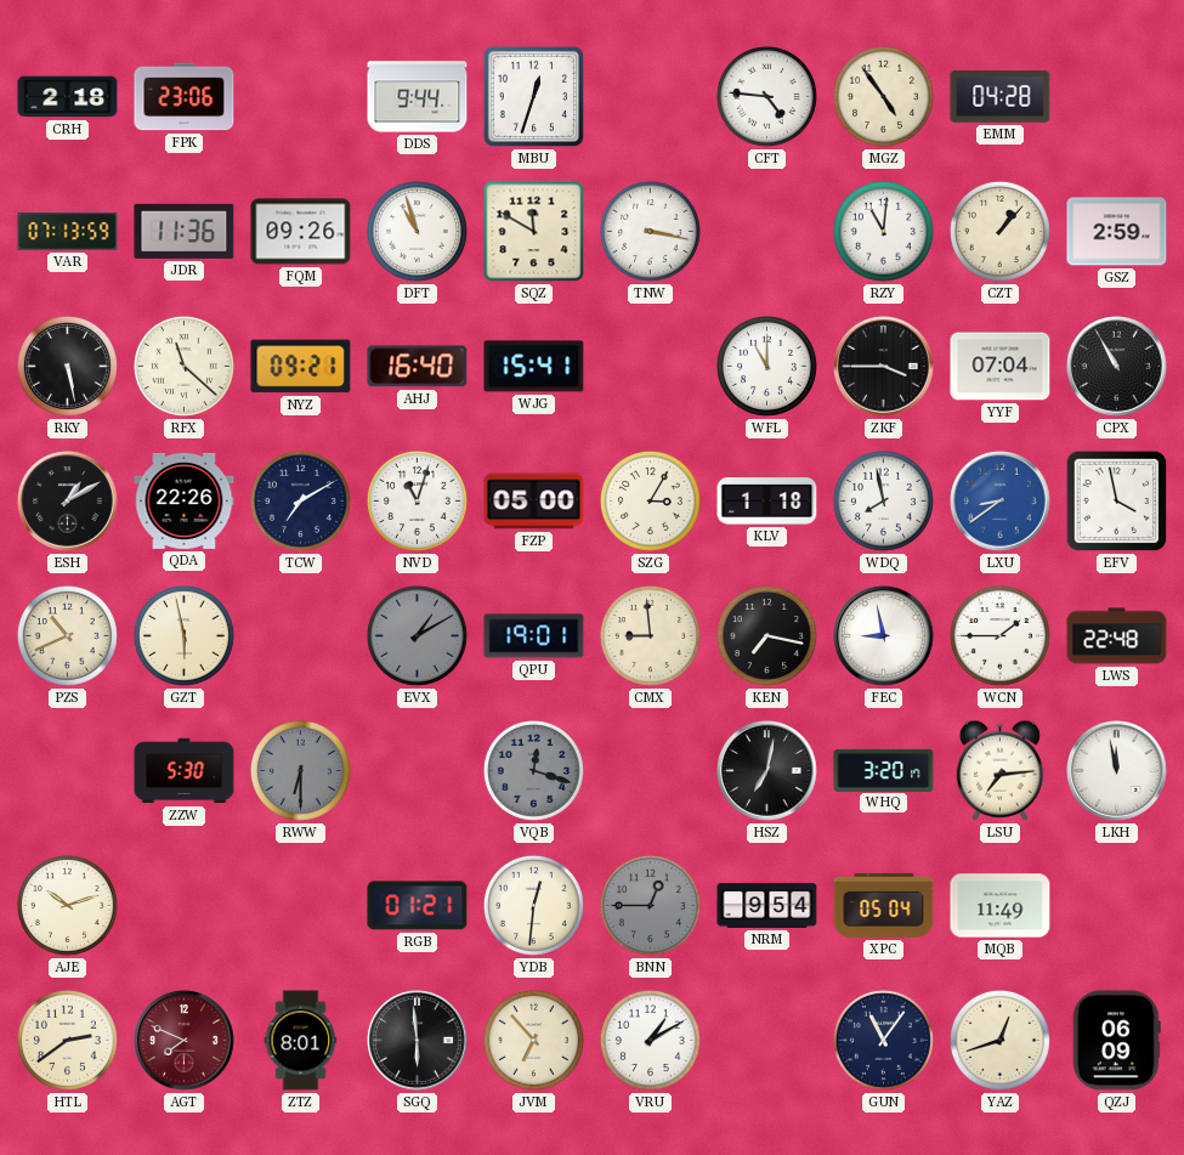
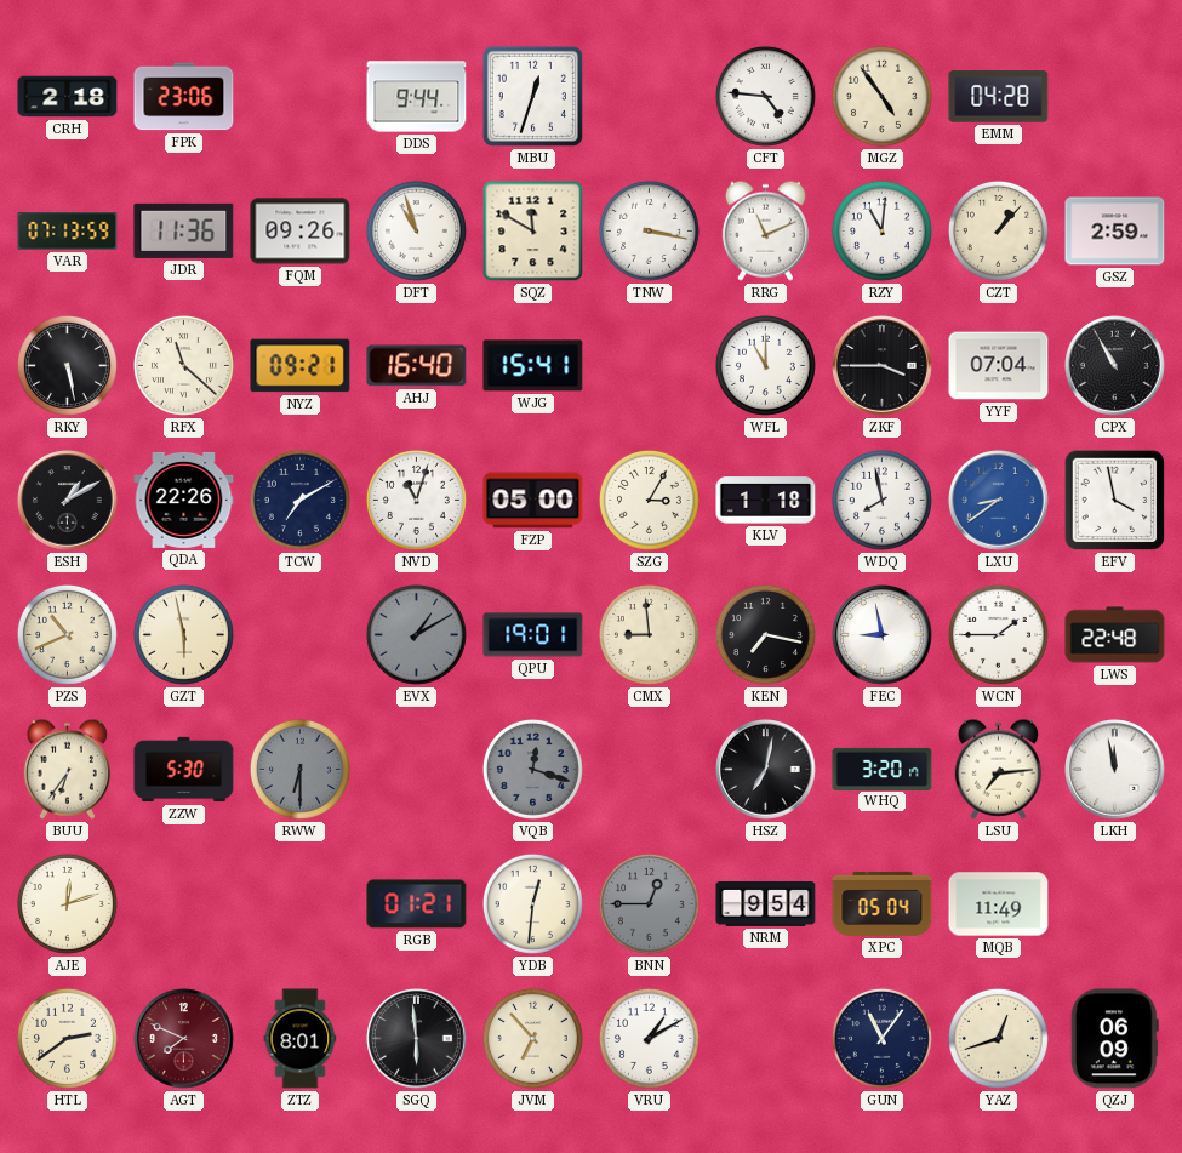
RRG: none -> 11:11
BUU: none -> 6:36
AJE: 10:12 -> 12:12
